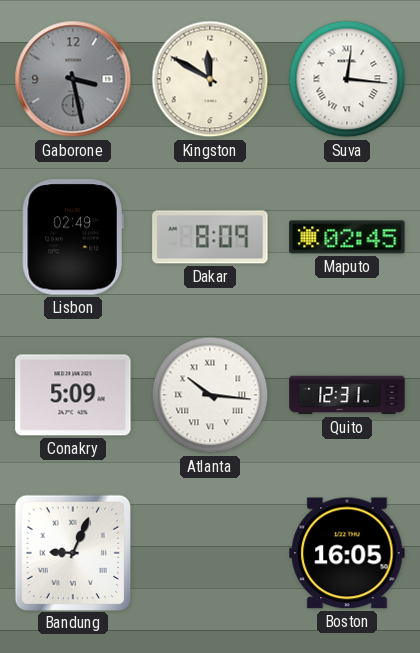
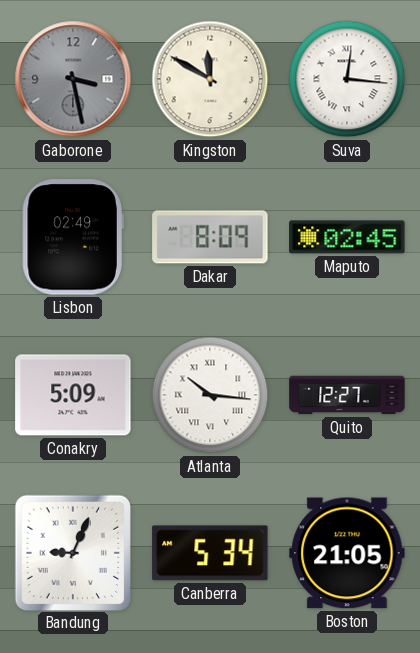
Quito: 12:31 -> 12:27
Canberra: none -> 5:34
Boston: 16:05 -> 21:05
